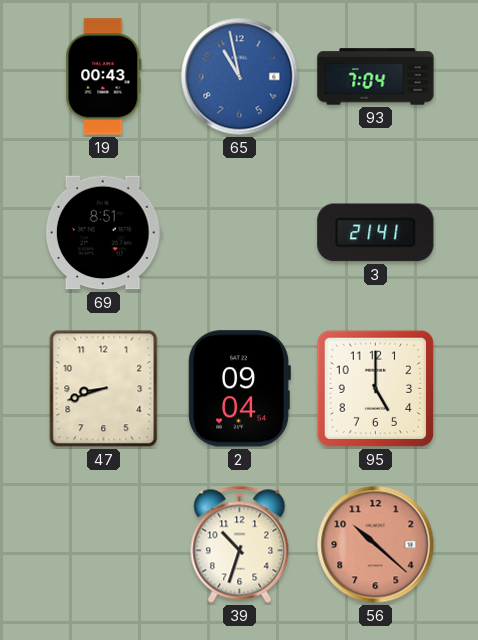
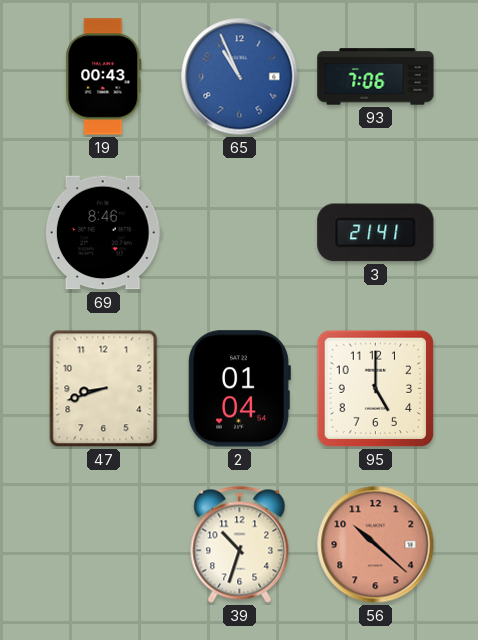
65: 10:58 -> 10:56
93: 7:04 -> 7:06
69: 8:51 -> 8:46
2: 09:04 -> 01:04
